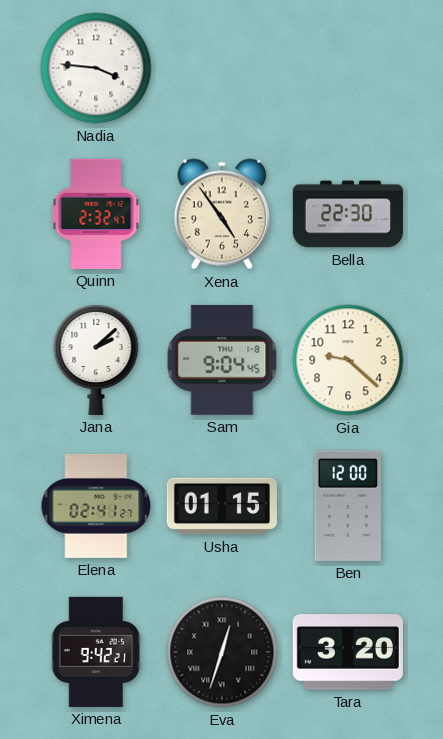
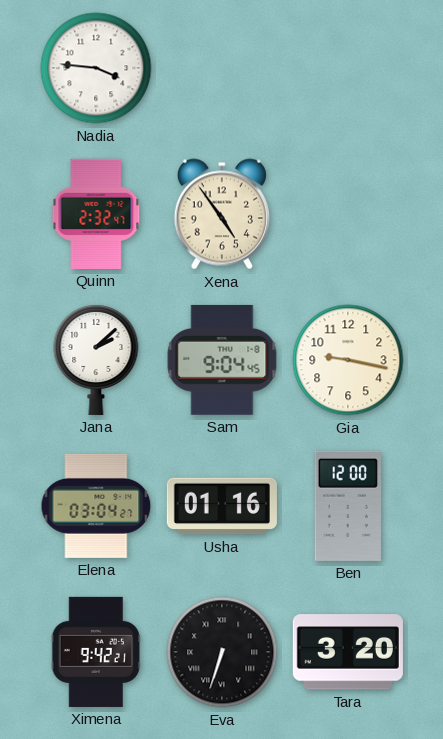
Bella: 22:30 -> none
Gia: 9:22 -> 9:17
Elena: 02:41 -> 03:04
Usha: 01:15 -> 01:16
Eva: 12:33 -> 6:33
